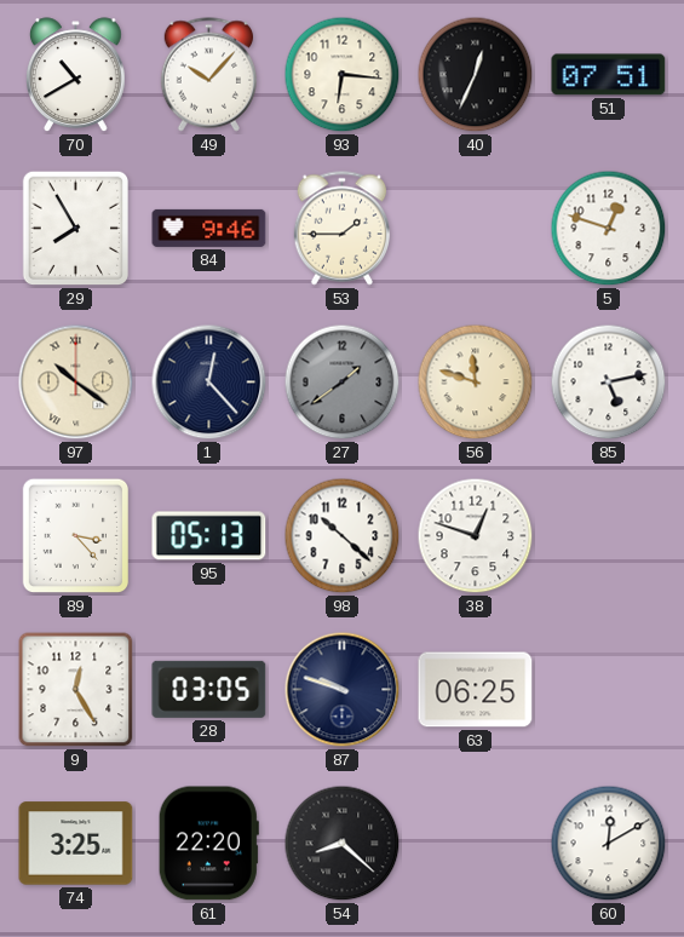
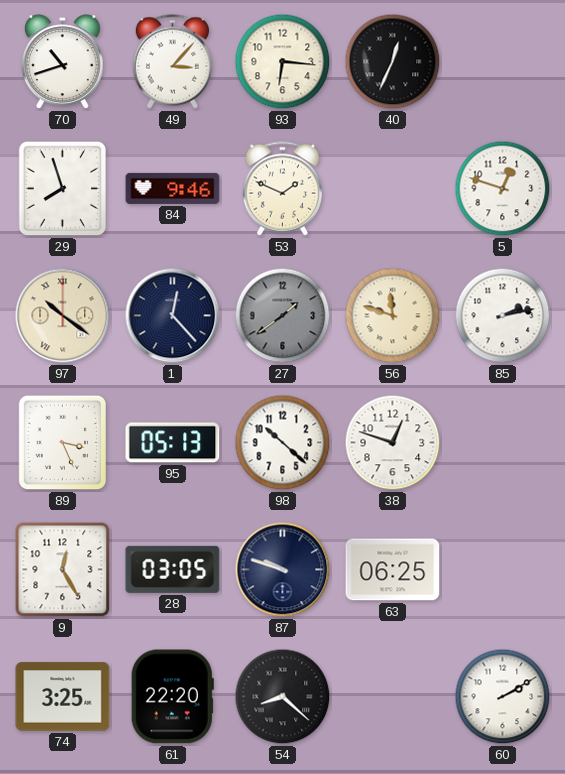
70: 10:40 -> 10:42
49: 10:07 -> 3:07
51: 07:51 -> none
29: 7:55 -> 7:57
53: 1:45 -> 1:49
85: 5:13 -> 2:13
89: 3:23 -> 3:26
60: 12:10 -> 2:10
